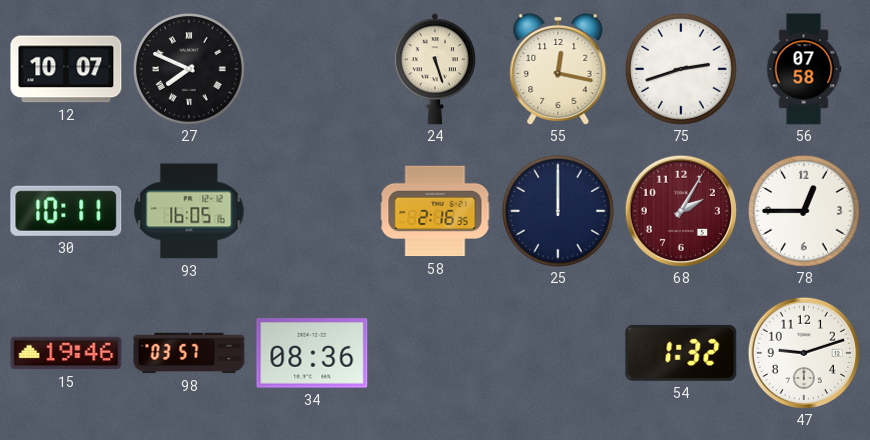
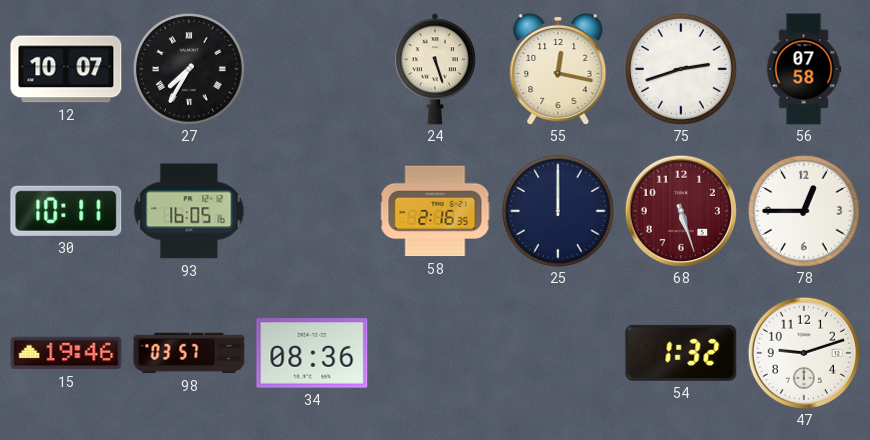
27: 7:49 -> 7:35
68: 2:05 -> 5:27
